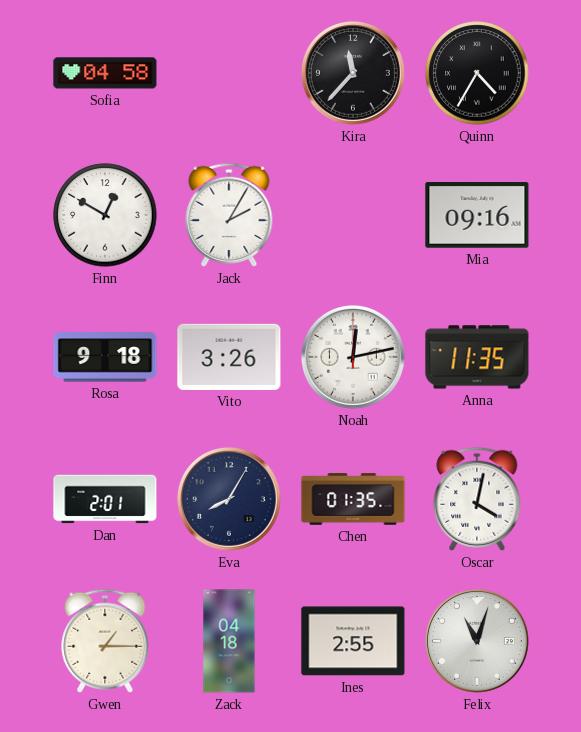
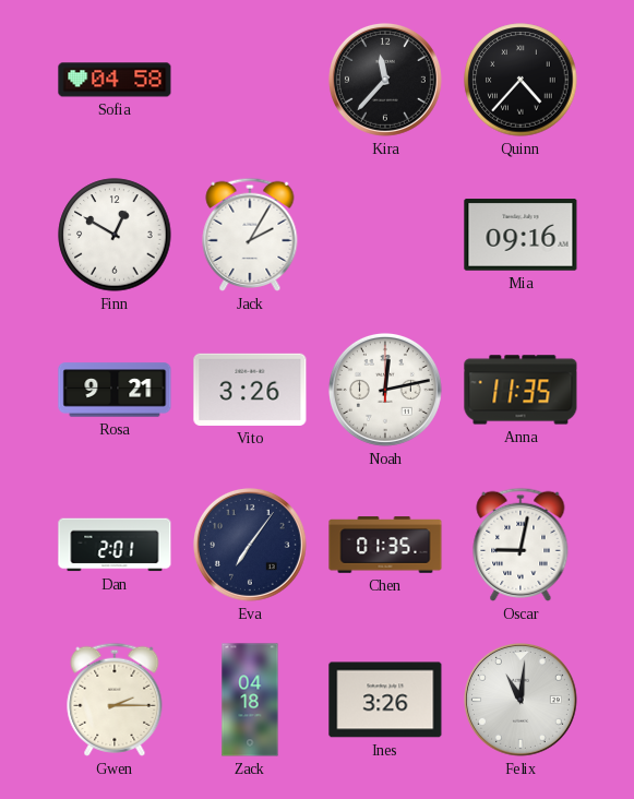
Quinn: 4:35 -> 4:37
Rosa: 9:18 -> 9:21
Eva: 8:05 -> 7:06
Oscar: 4:02 -> 9:02
Gwen: 1:15 -> 2:15
Ines: 2:55 -> 3:26
Felix: 11:03 -> 11:01
